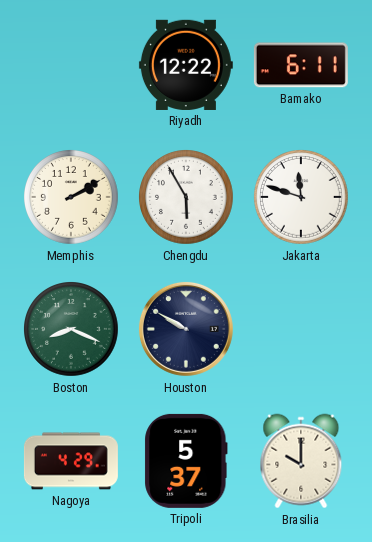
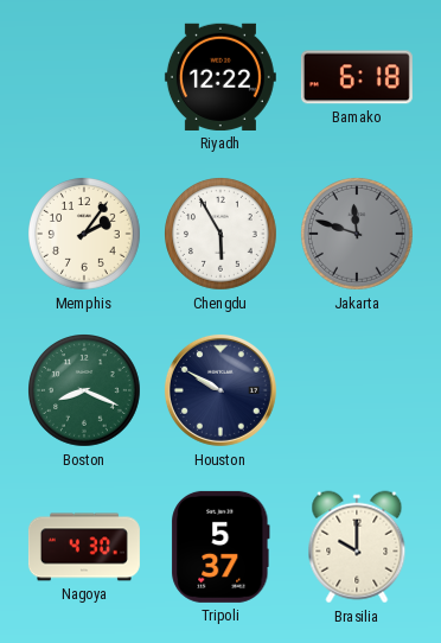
Bamako: 6:11 -> 6:18
Memphis: 2:10 -> 2:06
Jakarta dial: white -> grey
Nagoya: 4:29 -> 4:30
